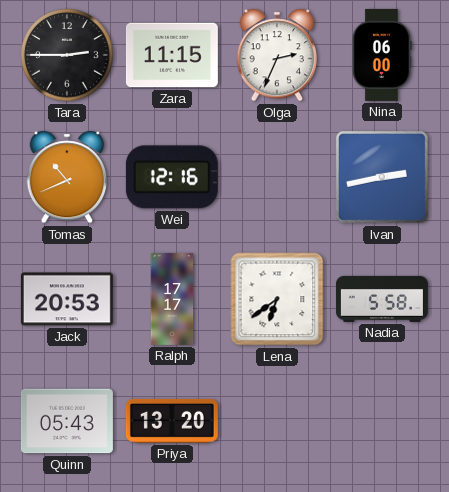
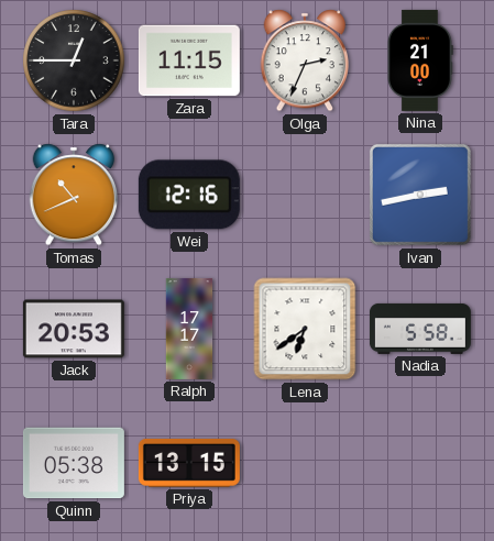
Tara: 2:45 -> 12:45
Nina: 06:00 -> 21:00
Quinn: 05:43 -> 05:38
Priya: 13:20 -> 13:15
